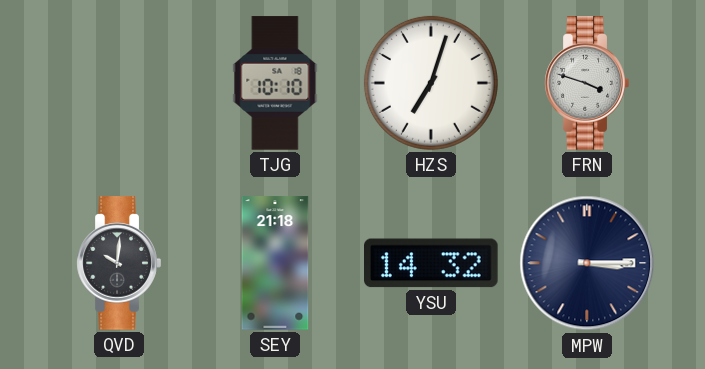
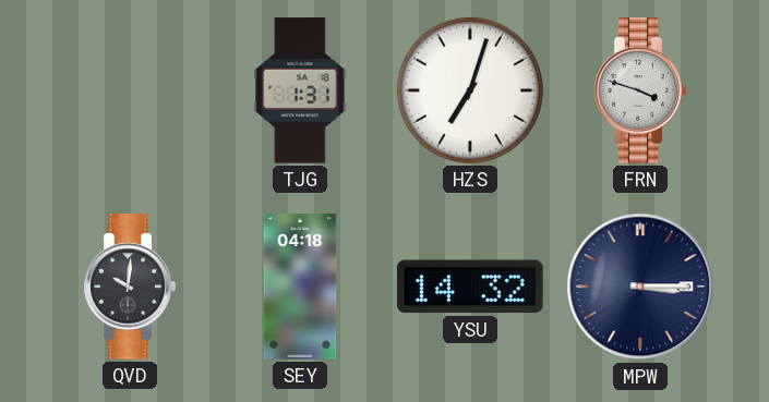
TJG: 10:10 -> 1:31
SEY: 21:18 -> 04:18
